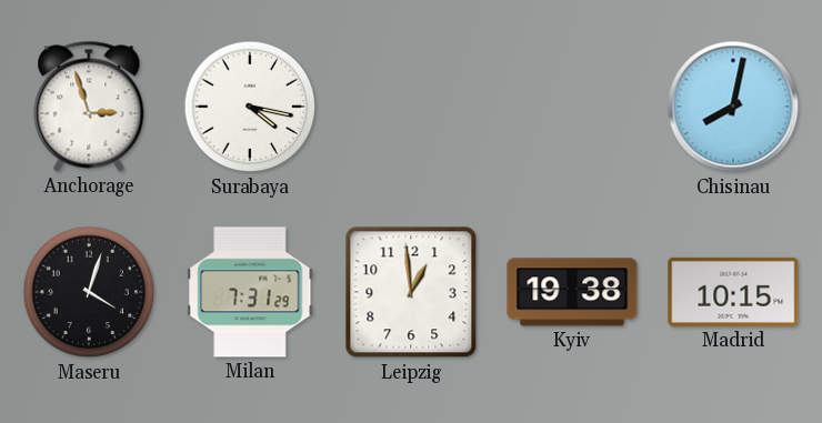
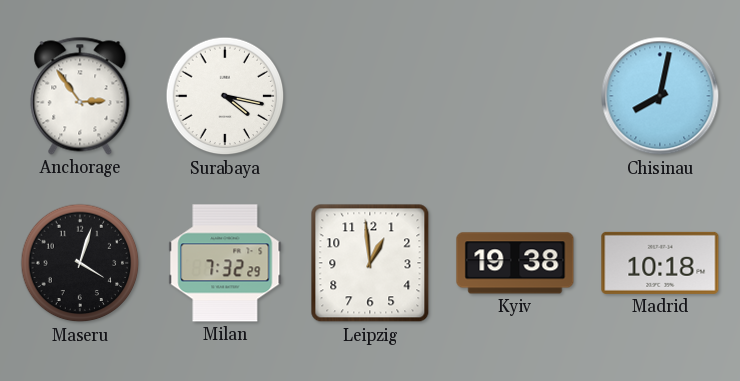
Anchorage: 2:57 -> 2:54
Milan: 7:31 -> 7:32
Madrid: 10:15 -> 10:18
